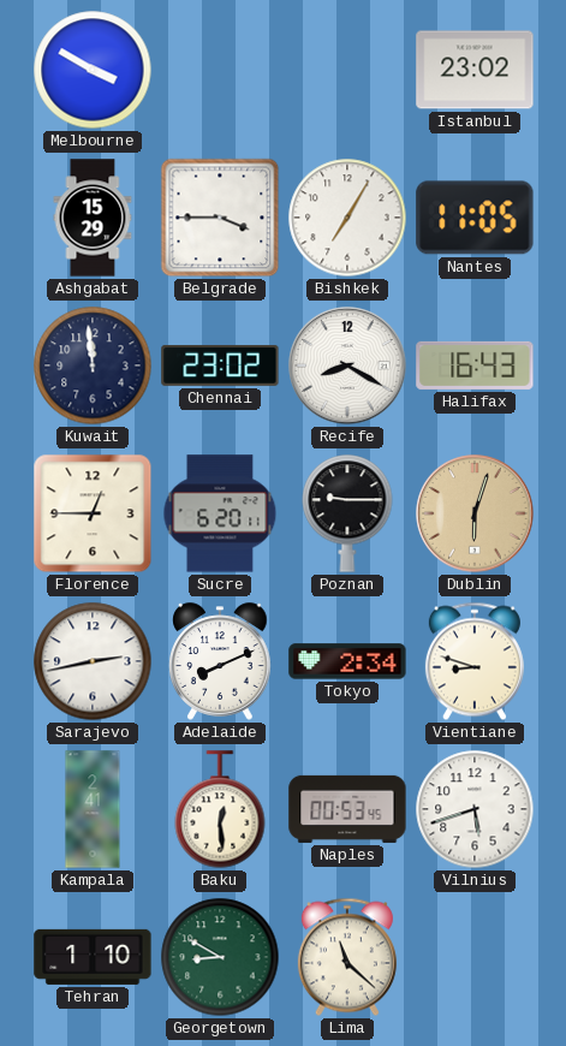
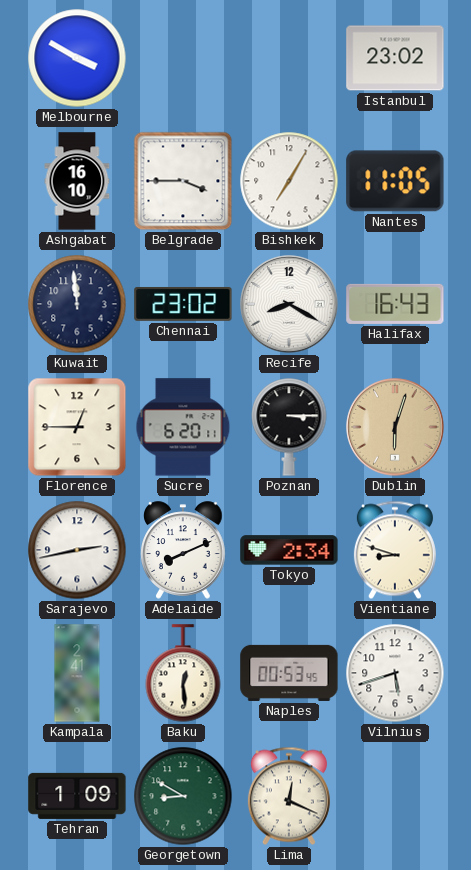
Ashgabat: 15:29 -> 16:10
Poznan: 9:15 -> 3:15
Tehran: 1:10 -> 1:09
Lima: 11:22 -> 12:19
